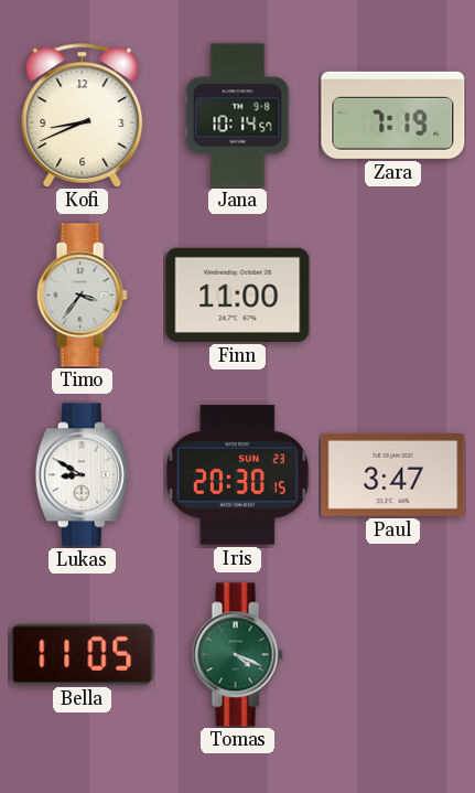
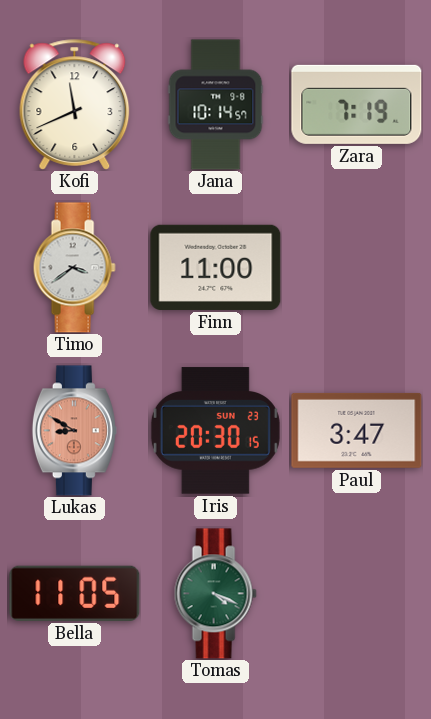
Kofi: 8:41 -> 11:41
Timo: 3:36 -> 3:39
Lukas dial: white -> salmon
